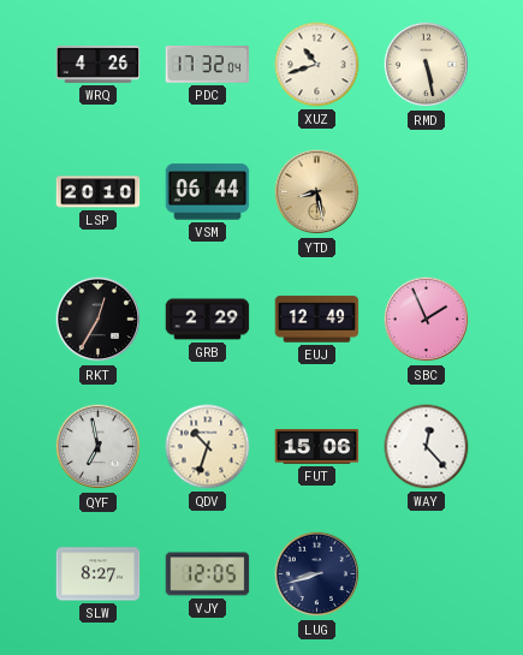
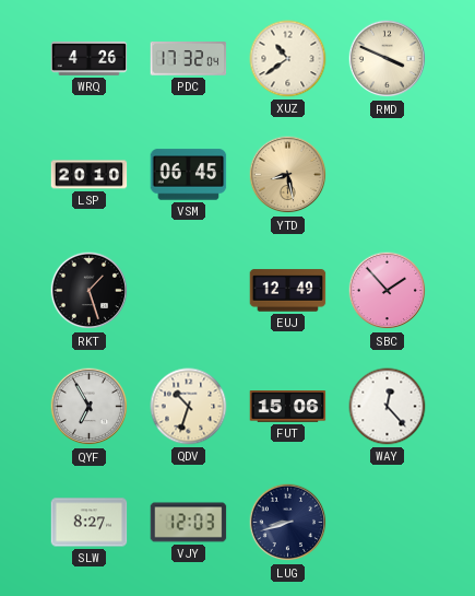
XUZ: 10:42 -> 10:39
RMD: 5:28 -> 3:49
VSM: 06:44 -> 06:45
RKT: 12:35 -> 1:27
GRB: 2:29 -> none
SBC: 1:56 -> 1:53
QYF: 6:58 -> 6:55
VJY: 12:05 -> 12:03
